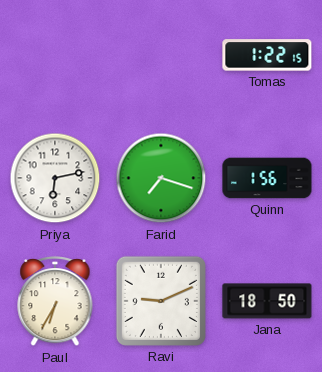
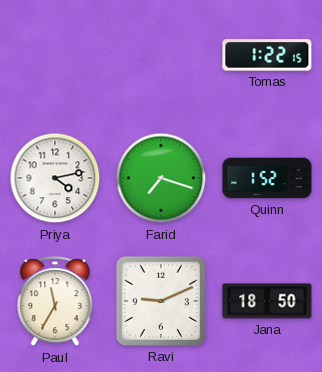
Priya: 6:13 -> 4:13
Quinn: 1:56 -> 1:52
Paul: 6:35 -> 11:35
